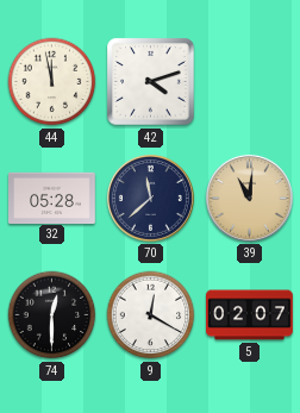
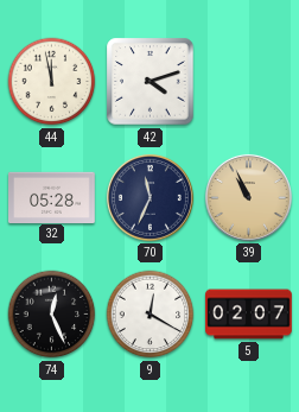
70: 11:38 -> 11:34
39: 11:01 -> 10:56
74: 12:30 -> 12:26
